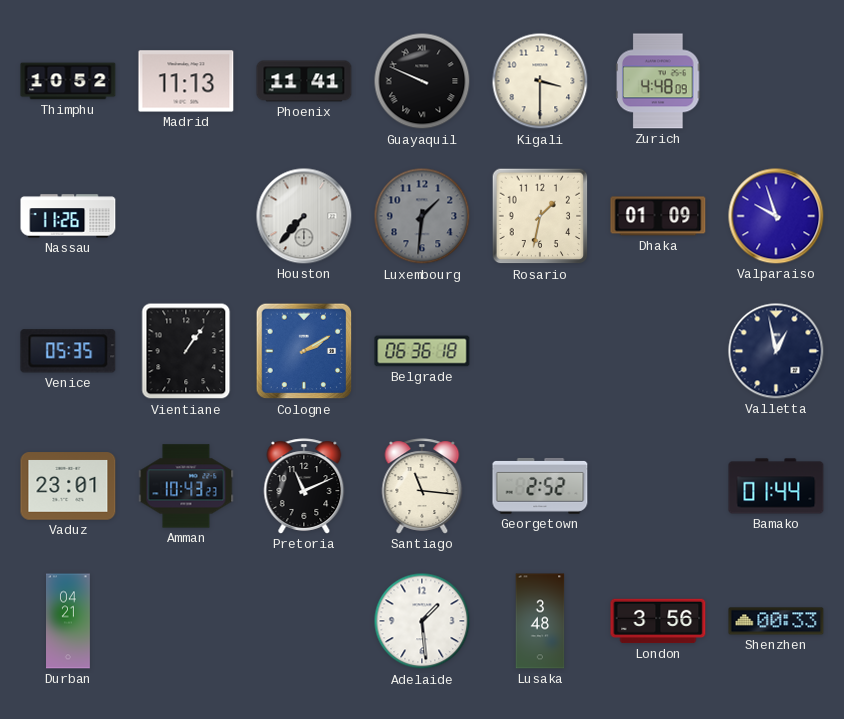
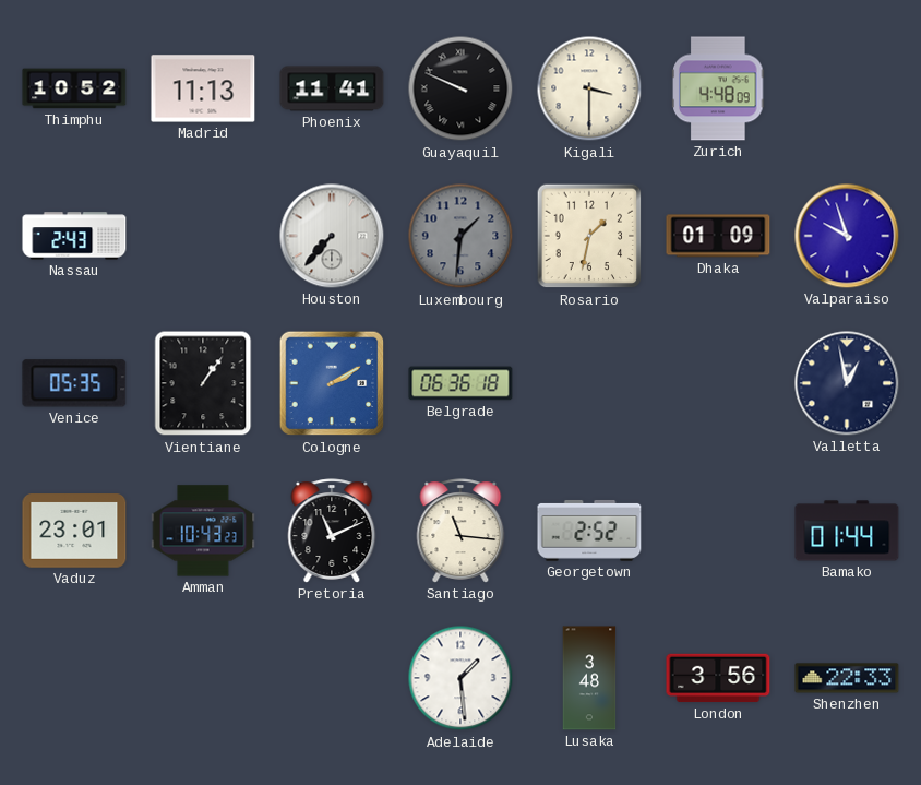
Nassau: 11:26 -> 2:43
Durban: 04:21 -> none
Shenzhen: 00:33 -> 22:33
